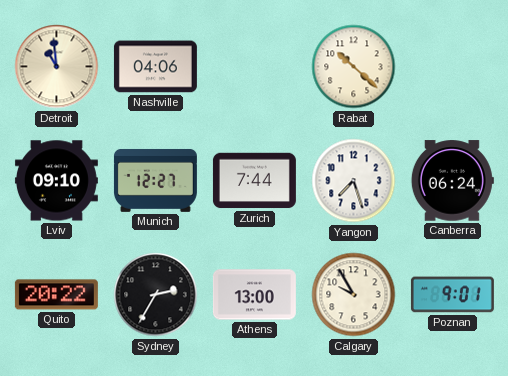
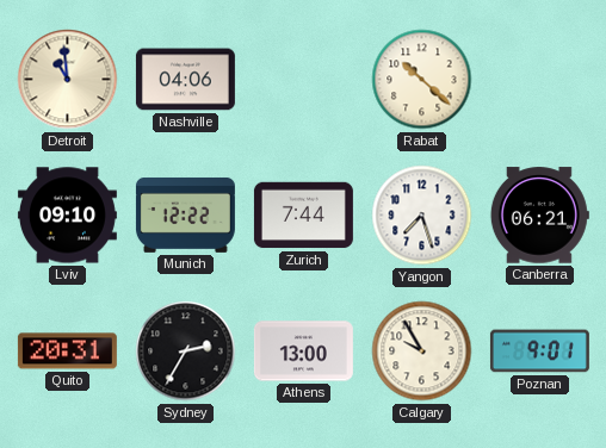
Munich: 12:27 -> 12:22
Canberra: 06:24 -> 06:21
Quito: 20:22 -> 20:31
